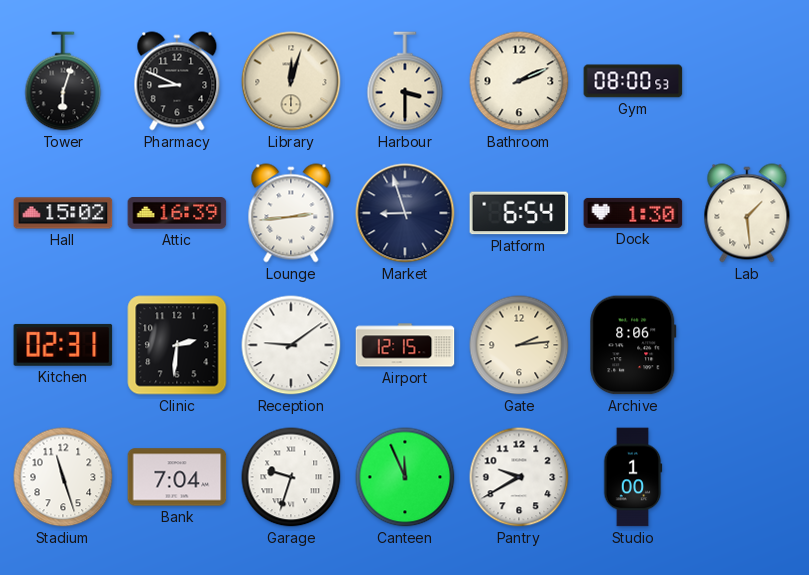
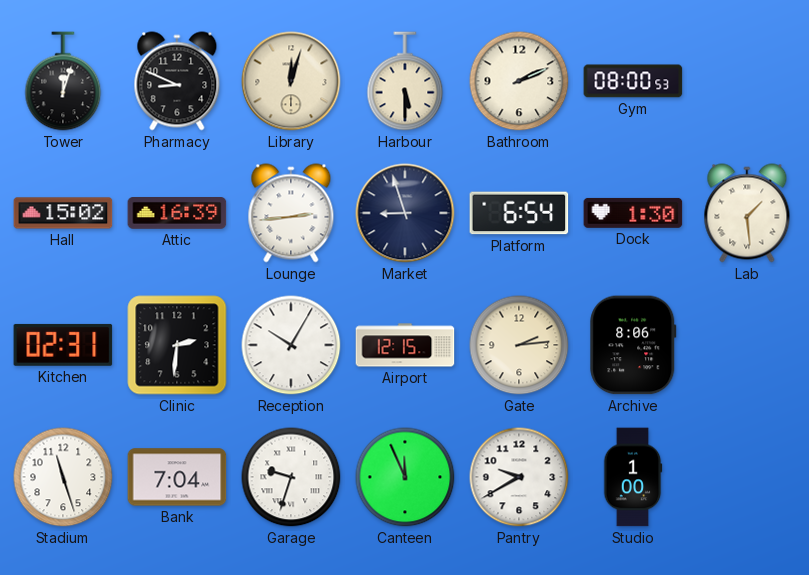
Tower: 6:03 -> 12:03
Harbour: 3:30 -> 5:30
Reception: 9:09 -> 10:05
